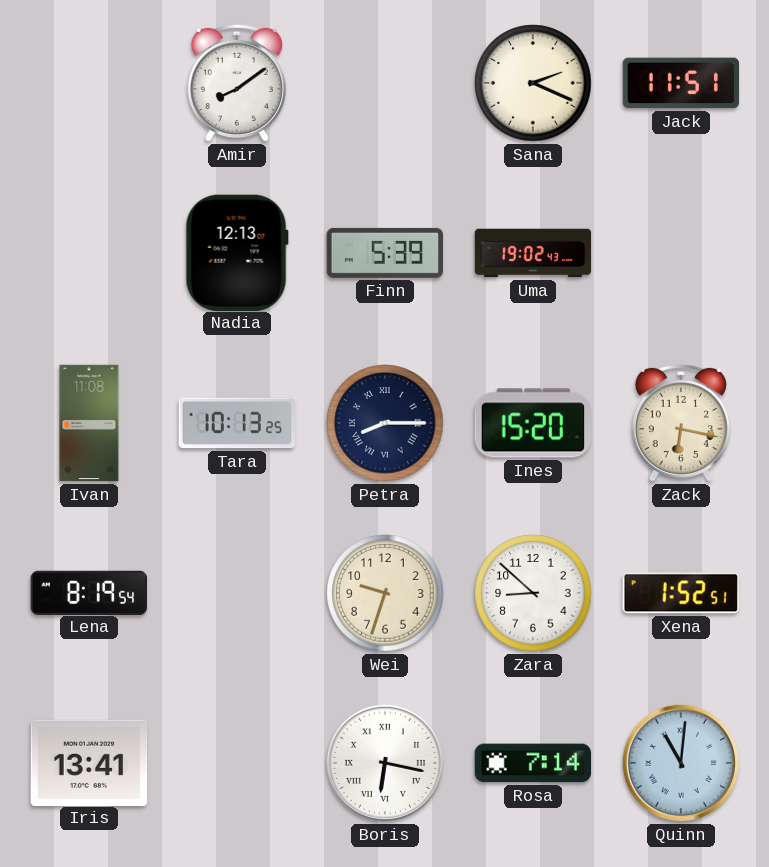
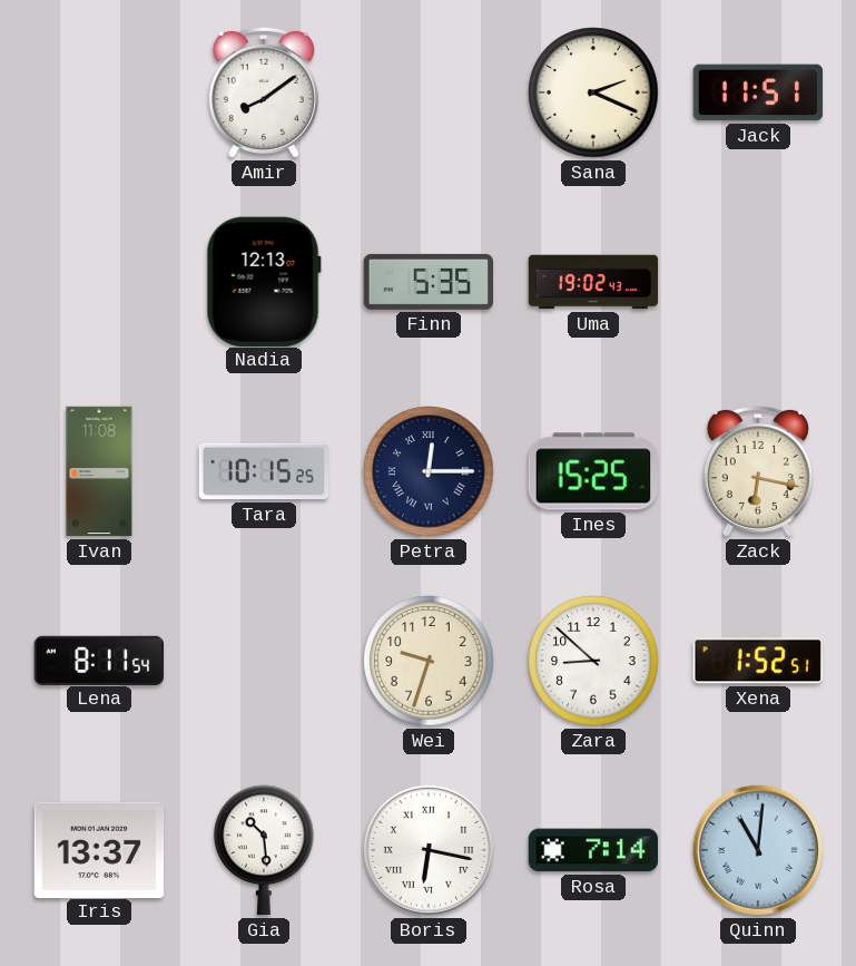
Finn: 5:39 -> 5:35
Tara: 10:13 -> 10:15
Petra: 8:15 -> 12:15
Ines: 15:20 -> 15:25
Lena: 8:19 -> 8:11
Iris: 13:41 -> 13:37
Gia: none -> 10:29
